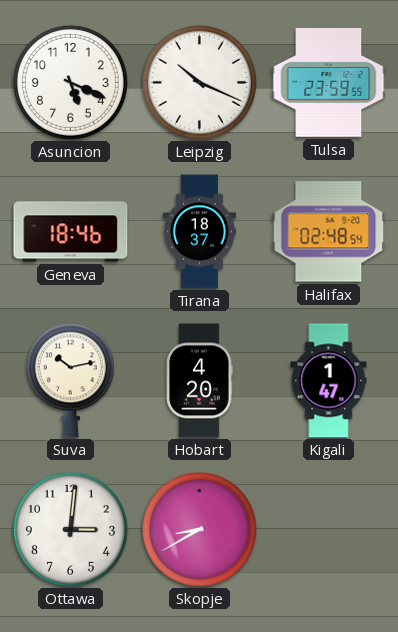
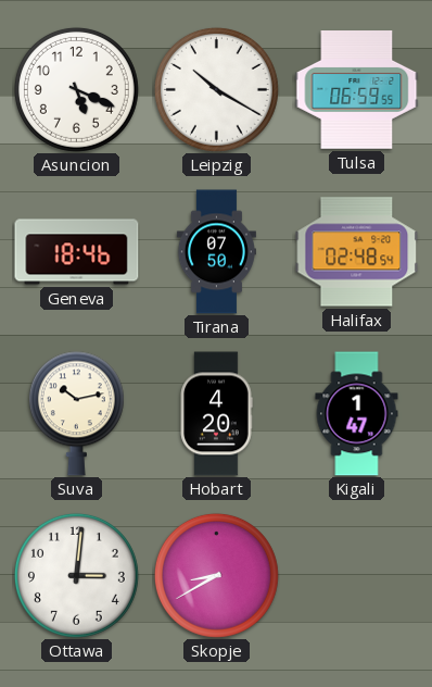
Leipzig: 10:19 -> 10:20
Tulsa: 23:59 -> 06:59
Tirana: 18:37 -> 07:50
